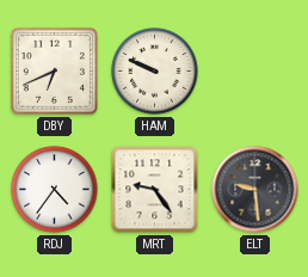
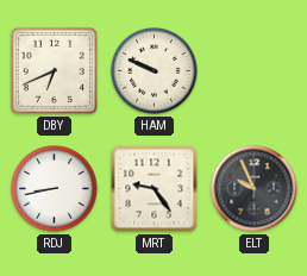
RDJ: 4:36 -> 8:43
ELT: 9:29 -> 9:56
